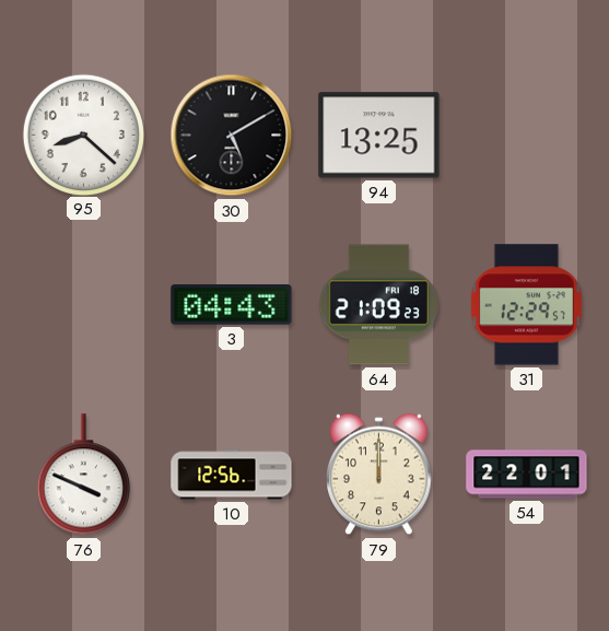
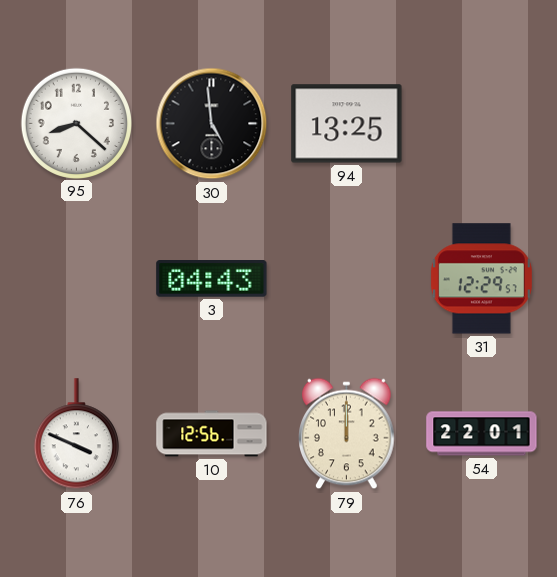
30: 5:10 -> 4:59
64: 21:09 -> none
